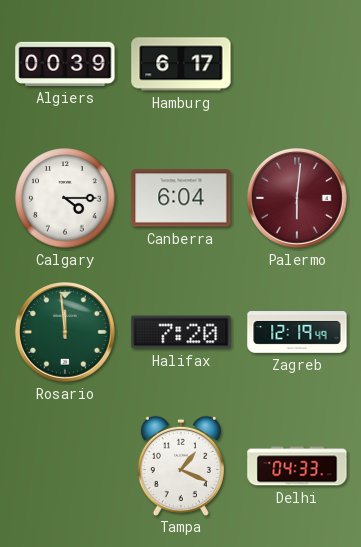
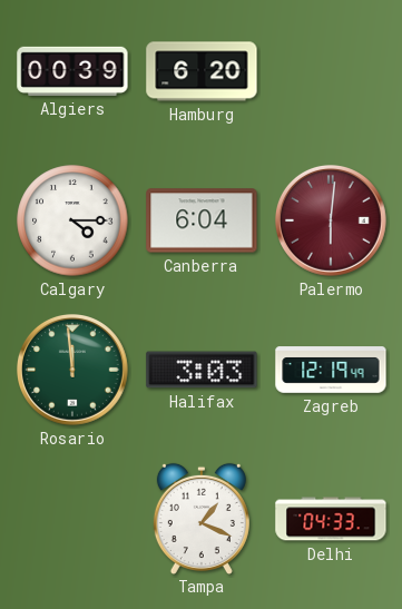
Hamburg: 6:17 -> 6:20
Halifax: 7:20 -> 3:03
